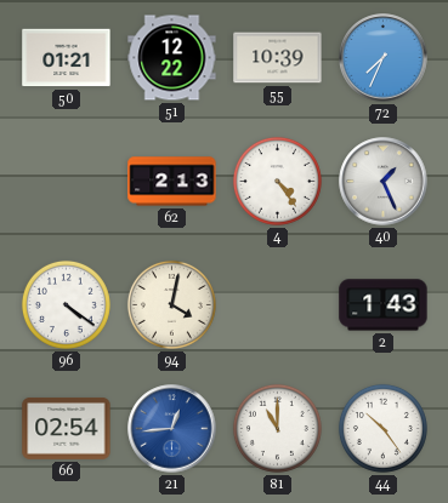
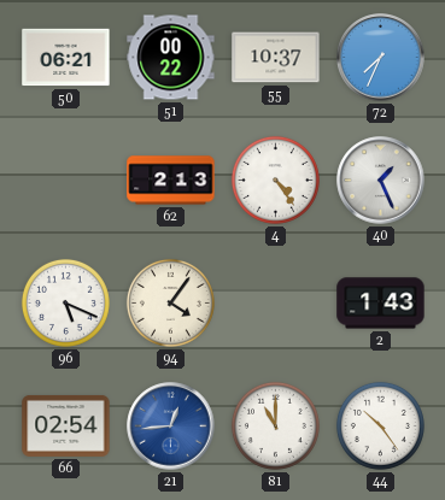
50: 01:21 -> 06:21
51: 12:22 -> 00:22
55: 10:39 -> 10:37
96: 4:21 -> 5:19
94: 4:02 -> 4:06
